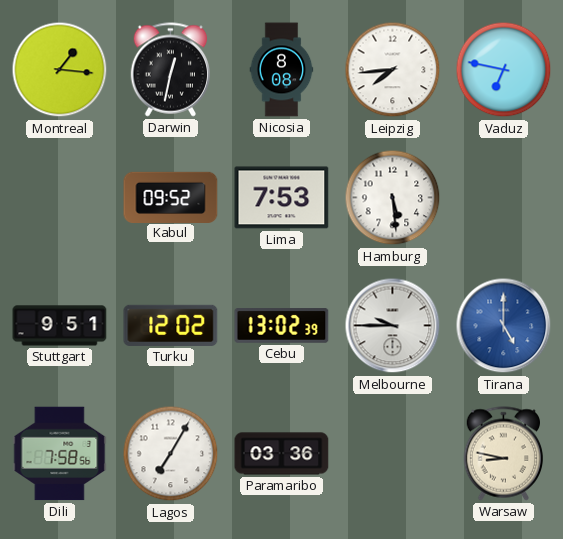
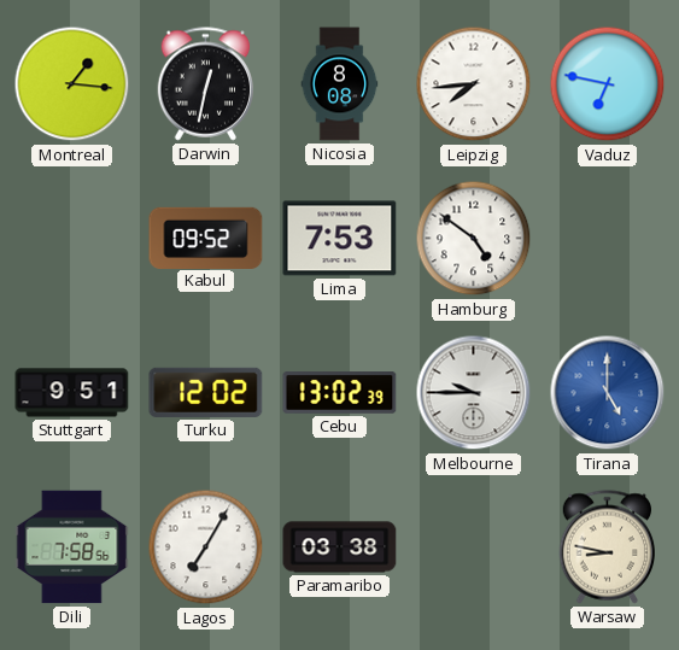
Hamburg: 5:29 -> 4:51
Paramaribo: 03:36 -> 03:38
